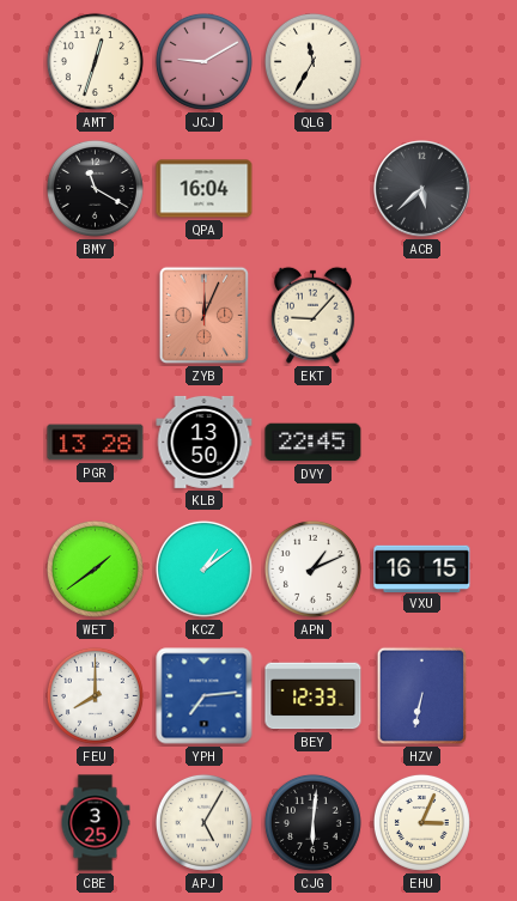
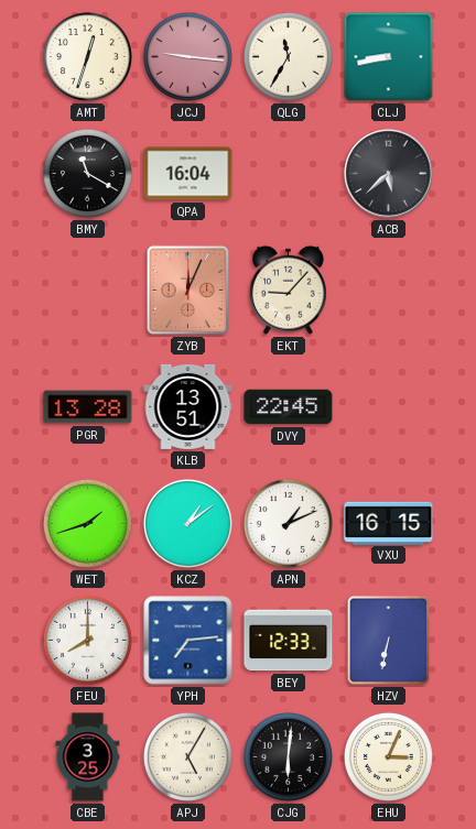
JCJ: 9:10 -> 9:16
CLJ: none -> 8:43
KLB: 13:50 -> 13:51
WET: 1:39 -> 1:42
